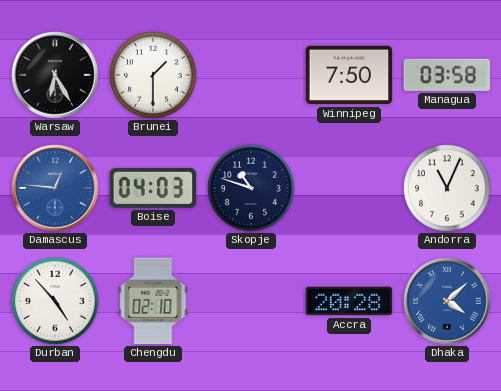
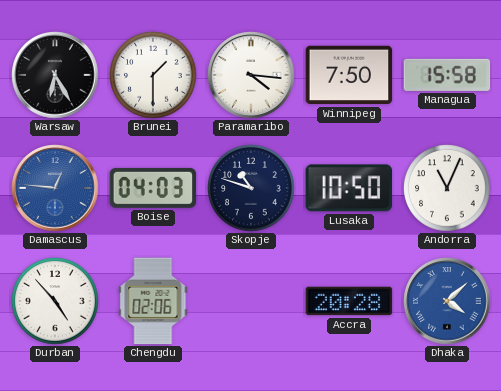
Paramaribo: none -> 4:16
Managua: 03:58 -> 15:58
Lusaka: none -> 10:50
Chengdu: 02:10 -> 02:06
